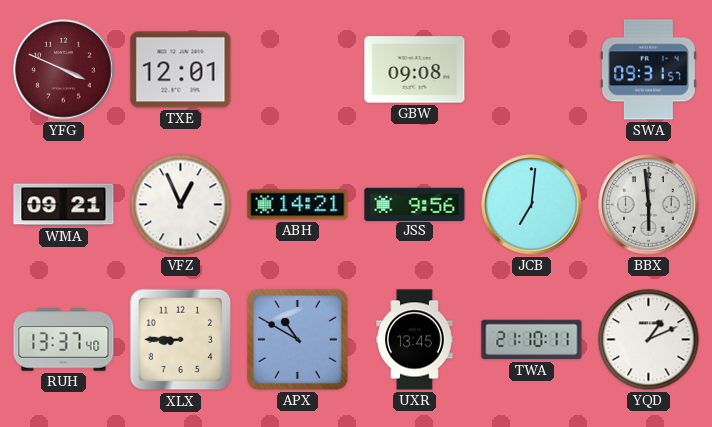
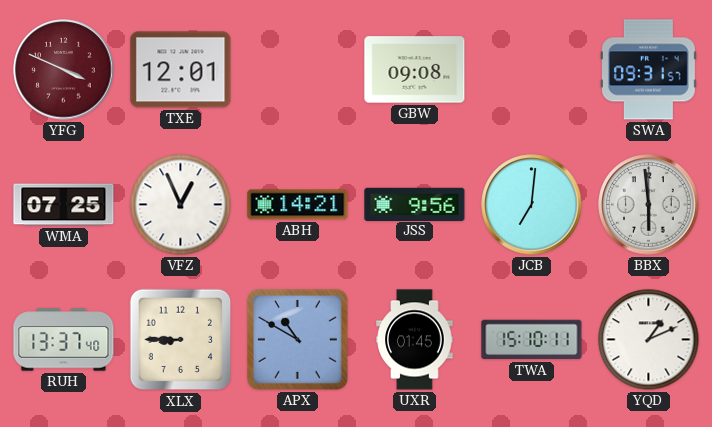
WMA: 09:21 -> 07:25
UXR: 13:45 -> 01:45
TWA: 21:10 -> 15:10
